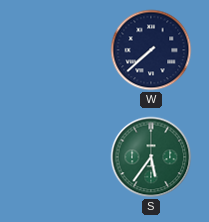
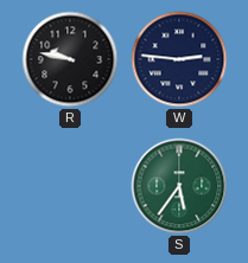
R: none -> 9:47
W: 7:38 -> 2:46
